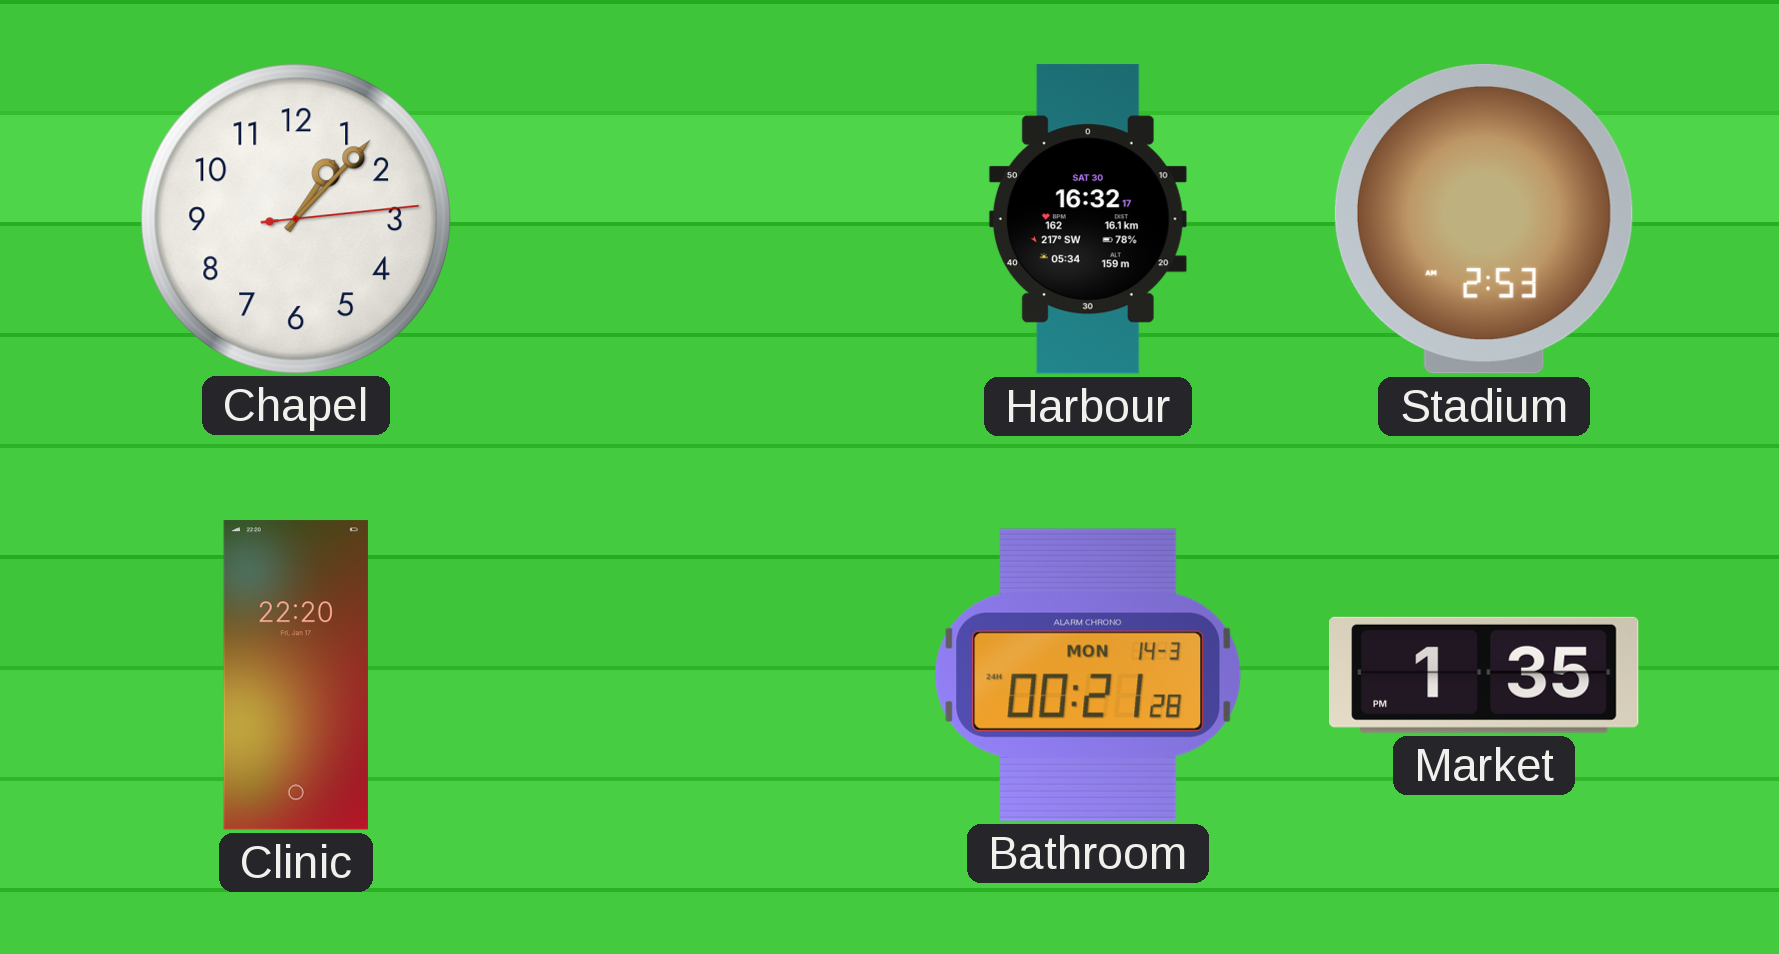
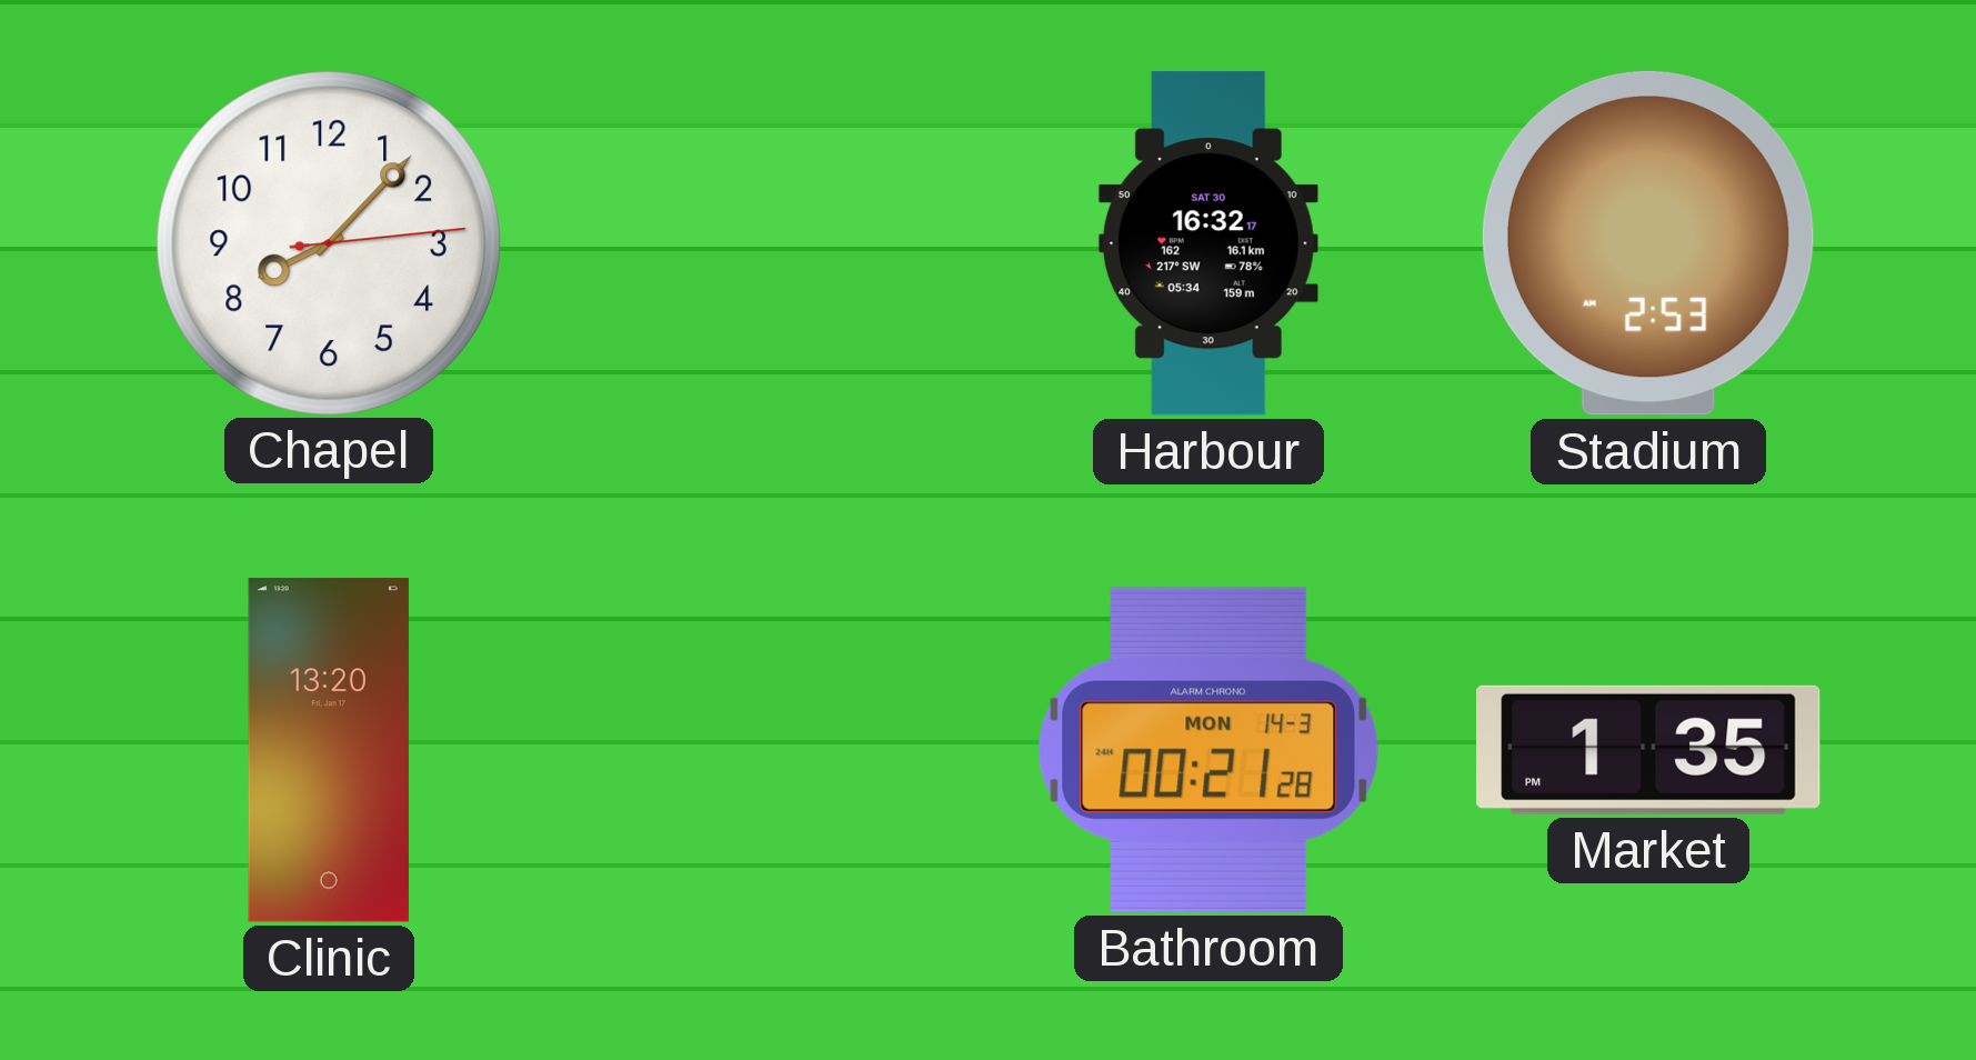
Chapel: 1:07 -> 8:07
Clinic: 22:20 -> 13:20
